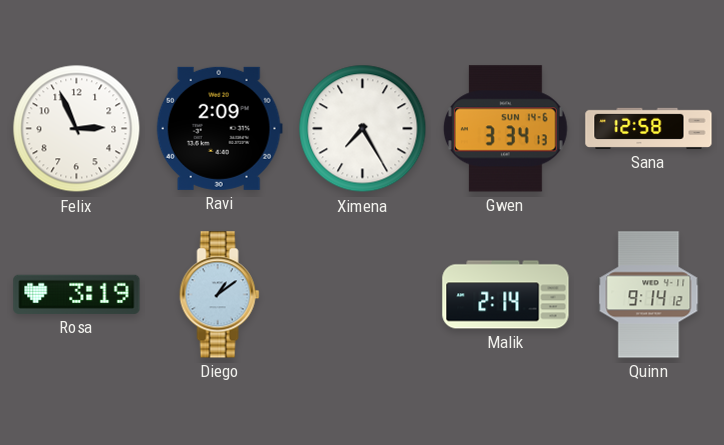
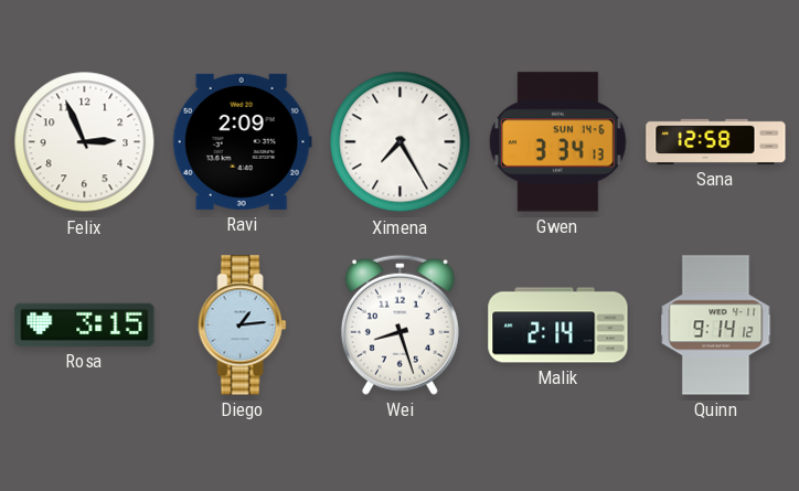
Rosa: 3:19 -> 3:15
Diego: 1:09 -> 1:14
Wei: none -> 8:27
